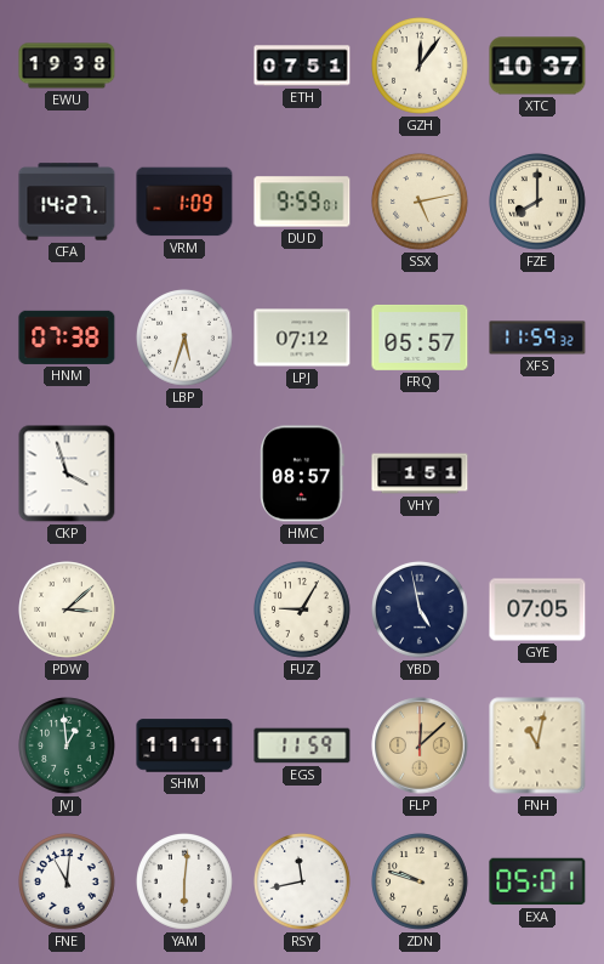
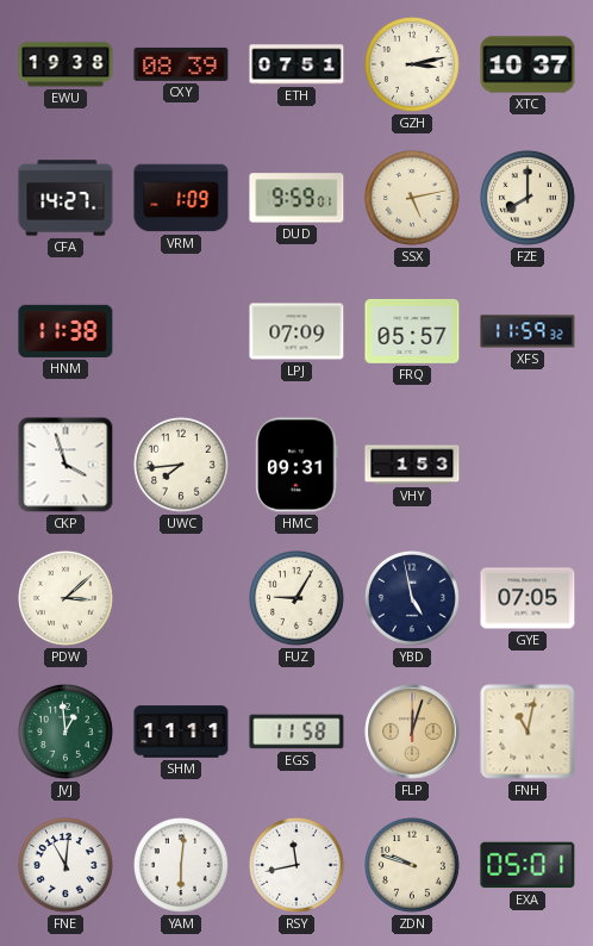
CXY: none -> 08:39
GZH: 12:06 -> 3:13
HNM: 07:38 -> 11:38
LBP: 5:33 -> none
LPJ: 07:12 -> 07:09
UWC: none -> 7:44
HMC: 08:57 -> 09:31
VHY: 1:51 -> 1:53
EGS: 11:59 -> 11:58
FLP: 12:08 -> 12:03
